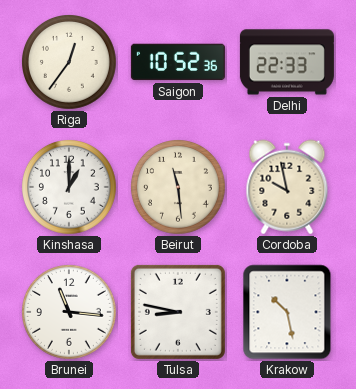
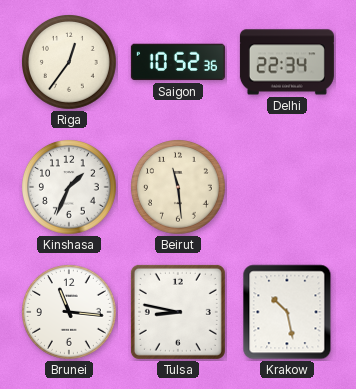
Delhi: 22:33 -> 22:34
Kinshasa: 1:00 -> 1:34
Cordoba: 9:58 -> none
